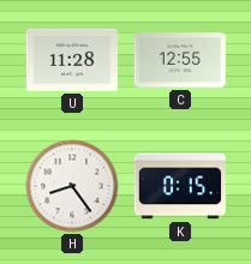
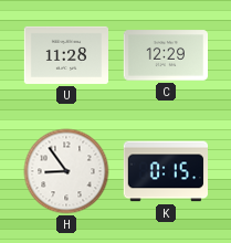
C: 12:55 -> 12:29
H: 8:24 -> 8:54
